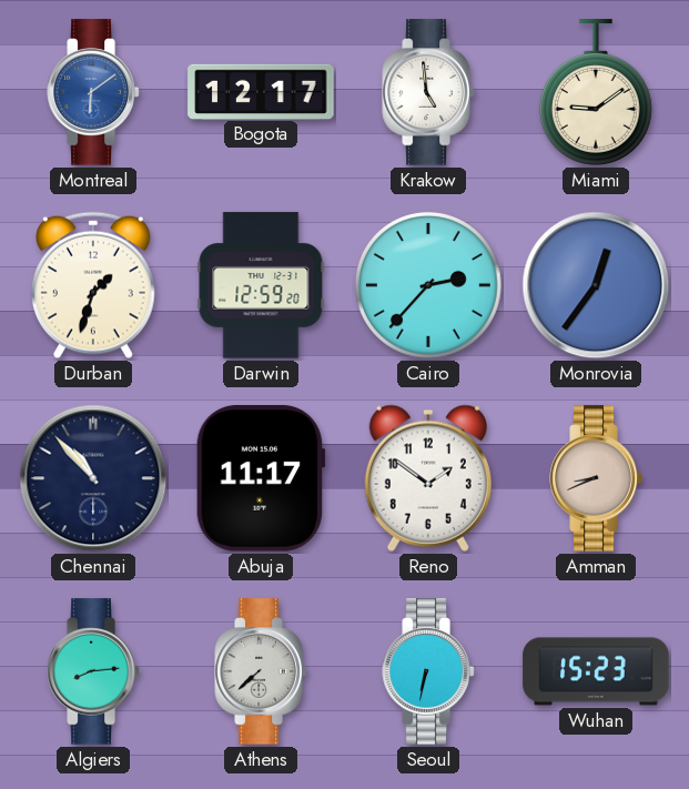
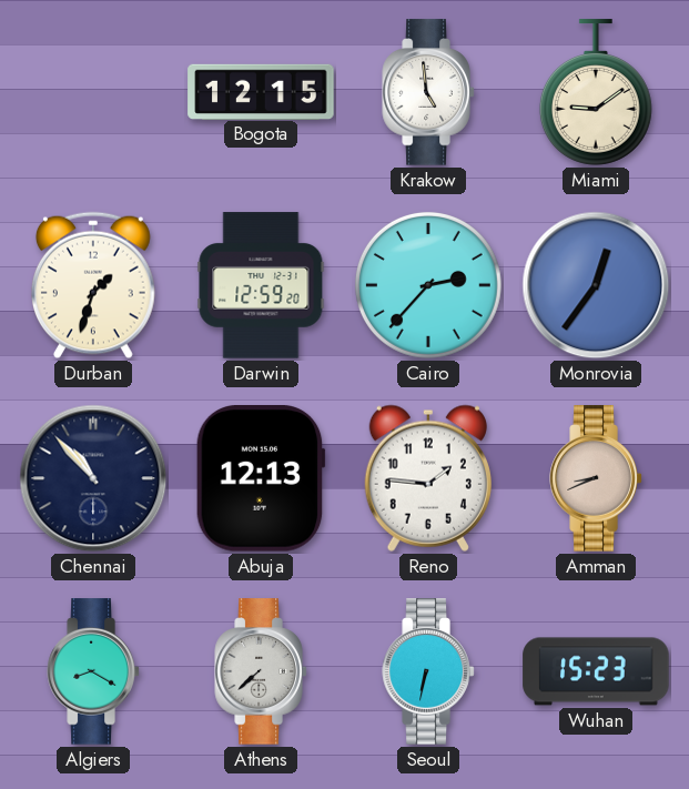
Montreal: 6:09 -> none
Bogota: 12:17 -> 12:15
Abuja: 11:17 -> 12:13
Reno: 1:51 -> 1:46
Algiers: 8:14 -> 8:20
